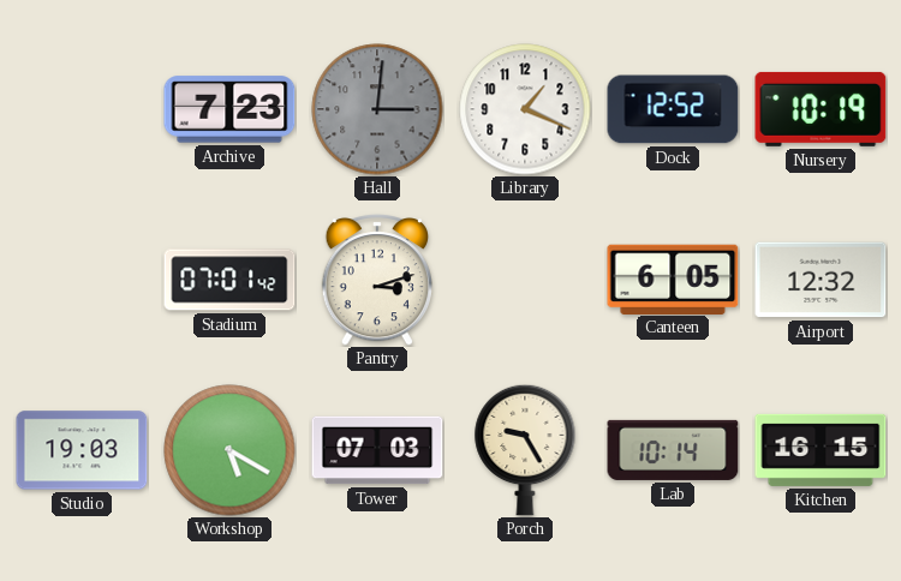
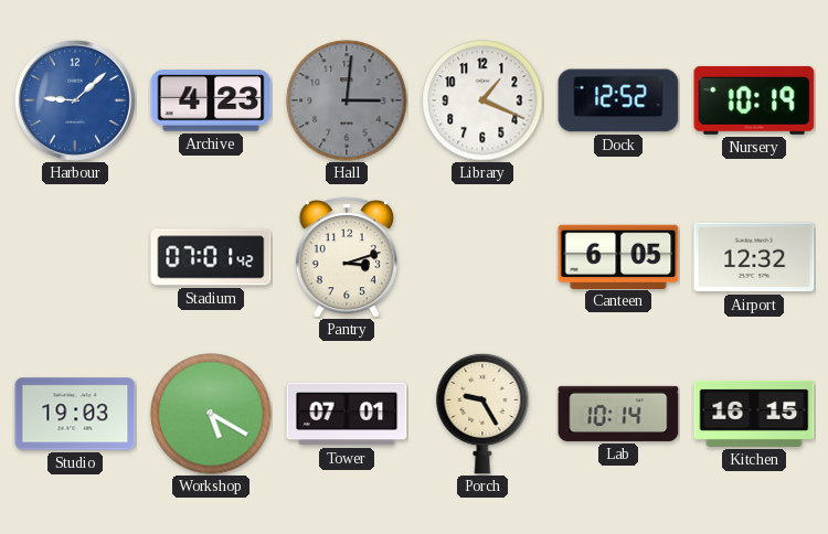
Harbour: none -> 9:08
Archive: 7:23 -> 4:23
Tower: 07:03 -> 07:01
